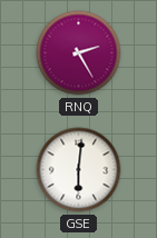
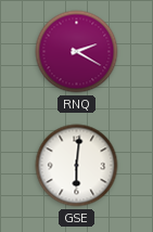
RNQ: 2:25 -> 2:20
